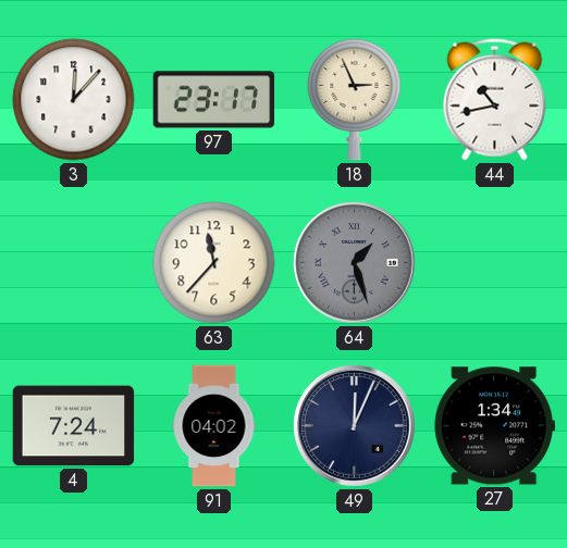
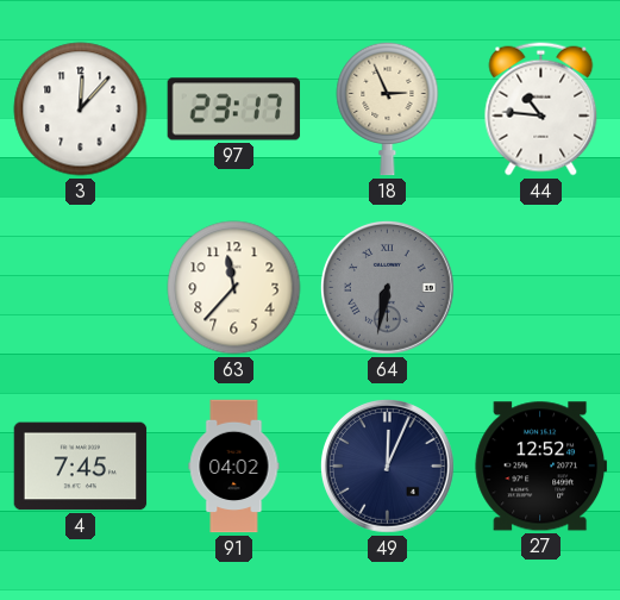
44: 10:43 -> 10:46
64: 1:27 -> 6:32
4: 7:24 -> 7:45
27: 1:34 -> 12:52
